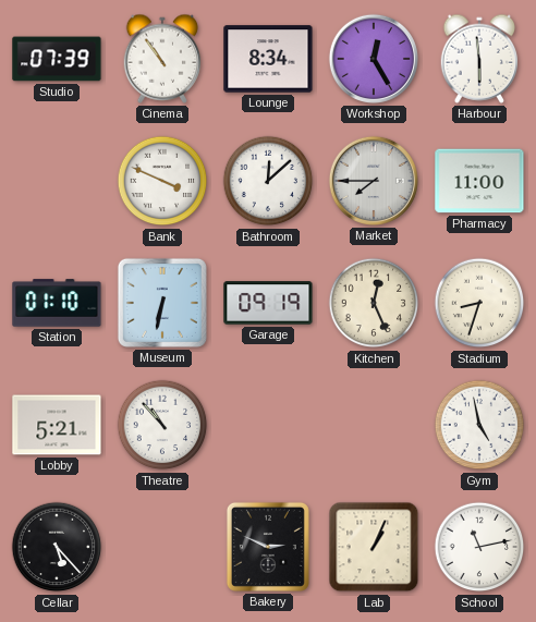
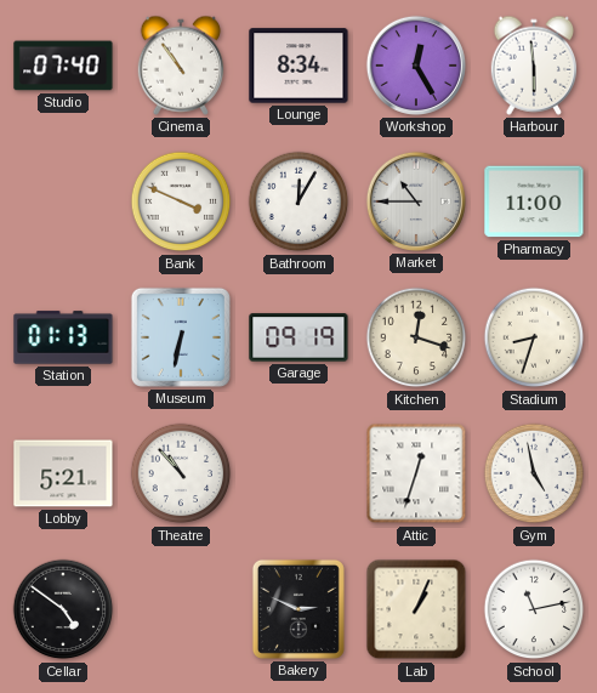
Studio: 07:39 -> 07:40
Bathroom: 12:08 -> 12:05
Market: 7:45 -> 10:45
Station: 01:10 -> 01:13
Kitchen: 12:26 -> 12:18
Attic: none -> 12:33
Cellar: 5:23 -> 4:51
